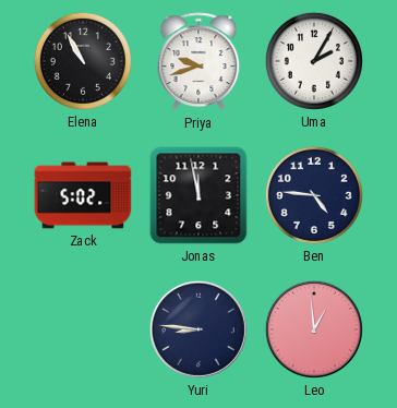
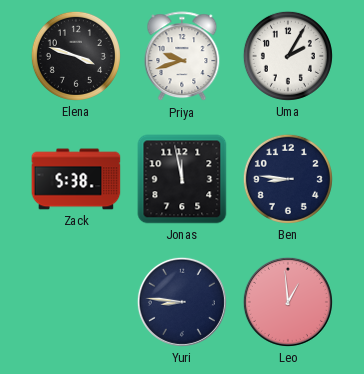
Elena: 10:55 -> 3:48
Zack: 5:02 -> 5:38
Ben: 4:46 -> 8:46
